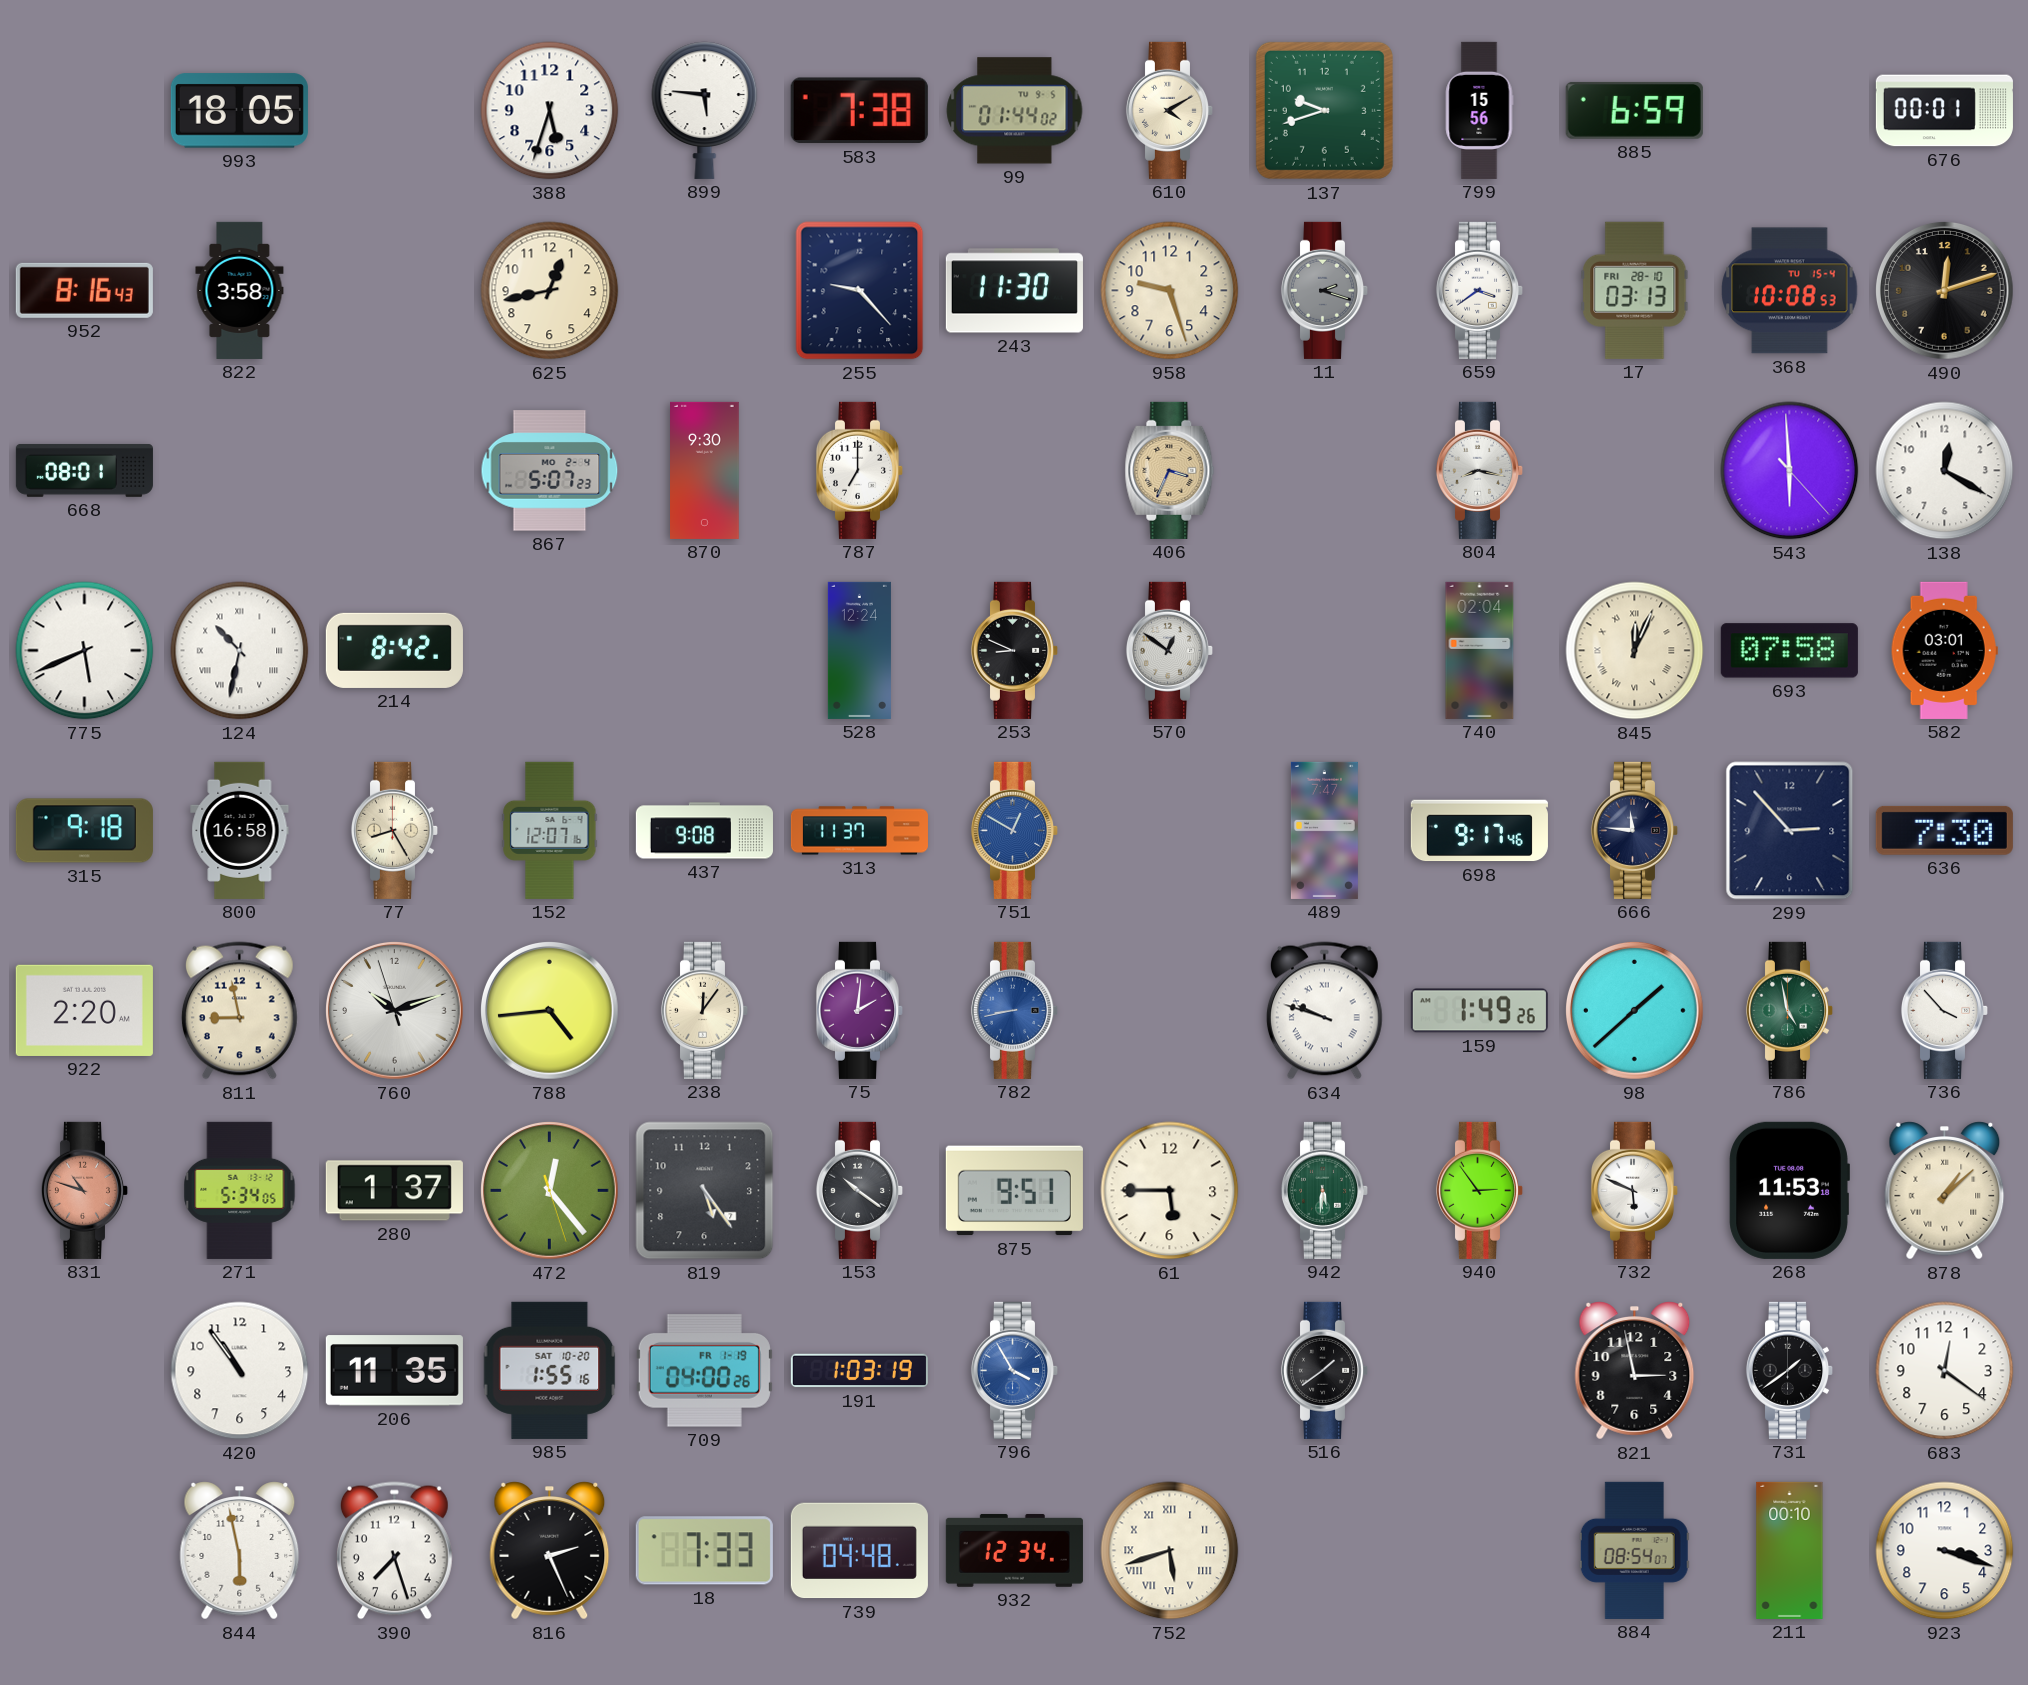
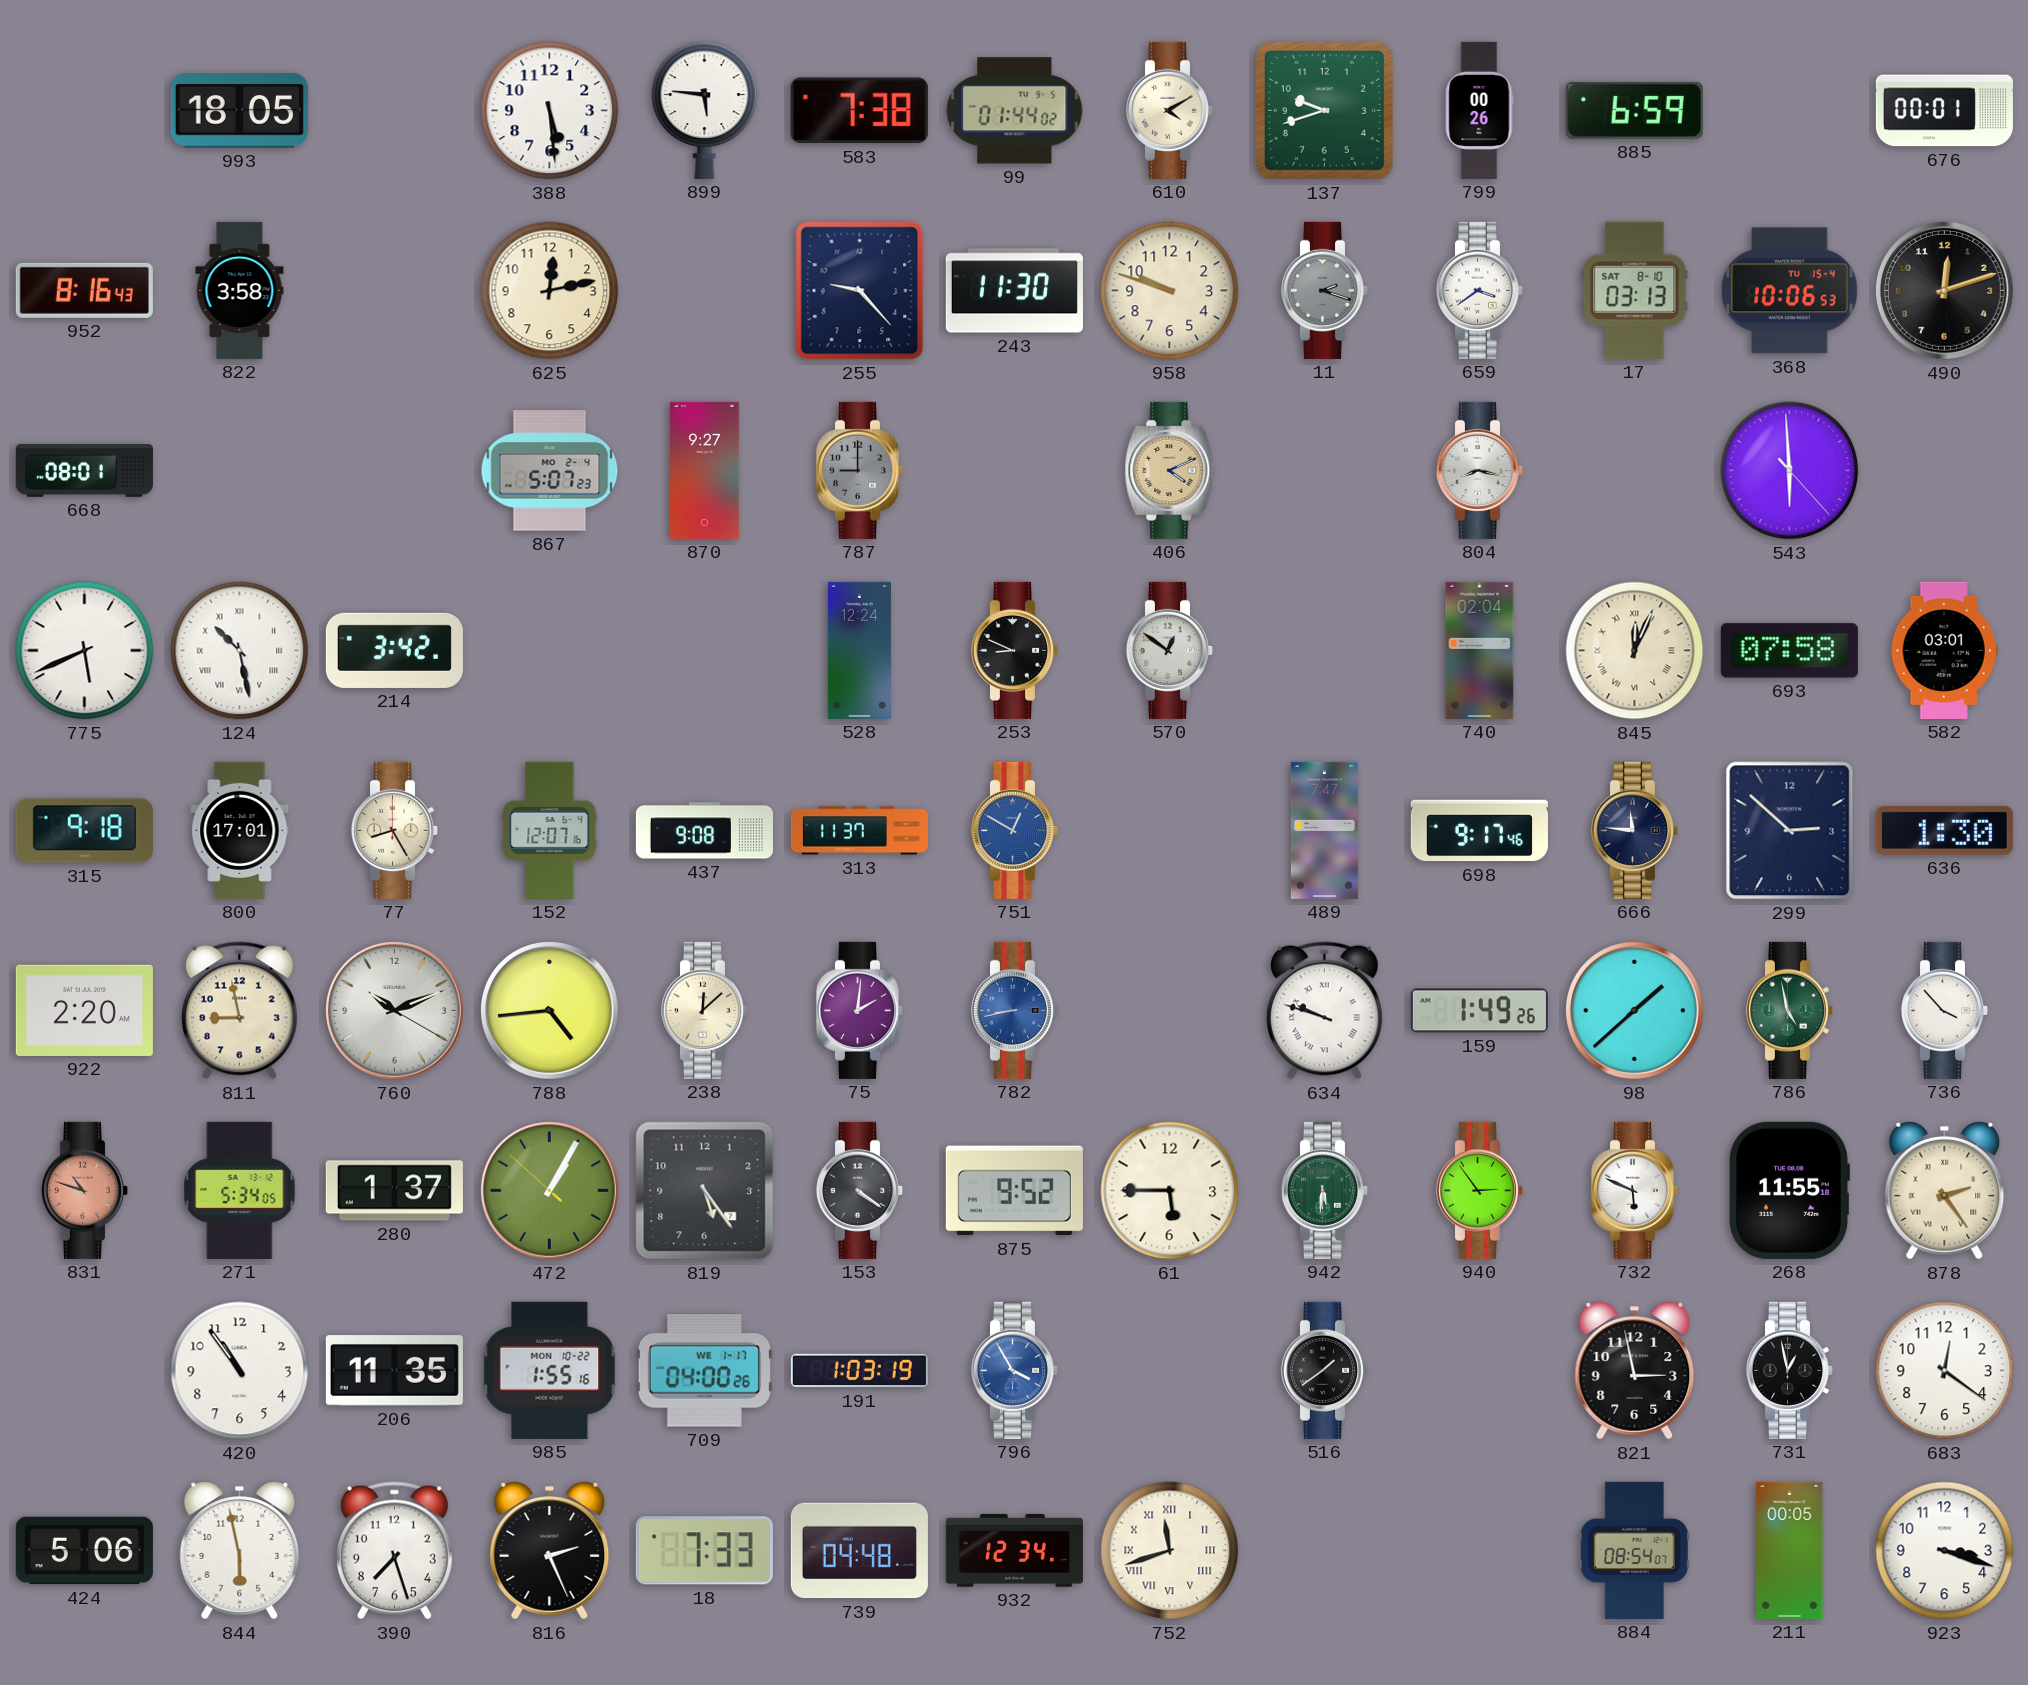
388: 5:33 -> 5:29
799: 15:56 -> 00:26
625: 12:43 -> 12:13
958: 9:27 -> 9:48
17 date: FRI 28-10 -> SAT 8-10
368: 10:08 -> 10:06
870: 9:30 -> 9:27
787: 7:00 -> 9:00
787 dial: white -> grey
406: 3:34 -> 4:11
138: 12:20 -> none
124: 10:32 -> 10:28
214: 8:42 -> 3:42
800: 16:58 -> 17:01
299: 2:53 -> 2:52
636: 7:30 -> 1:30
760: 10:11:57 -> 10:11:20
238: 12:06 -> 12:08
472: 12:23 -> 1:04
153: 10:21 -> 4:21
875: 9:51 -> 9:52
268: 11:53 -> 11:55
878: 1:08 -> 2:24
985 date: SAT 10-20 -> MON 10-22
709 date: FR 1-19 -> WE 1-17
731: 1:39 -> 12:58
424: none -> 5:06
752: 5:42 -> 11:42
211: 00:10 -> 00:05
